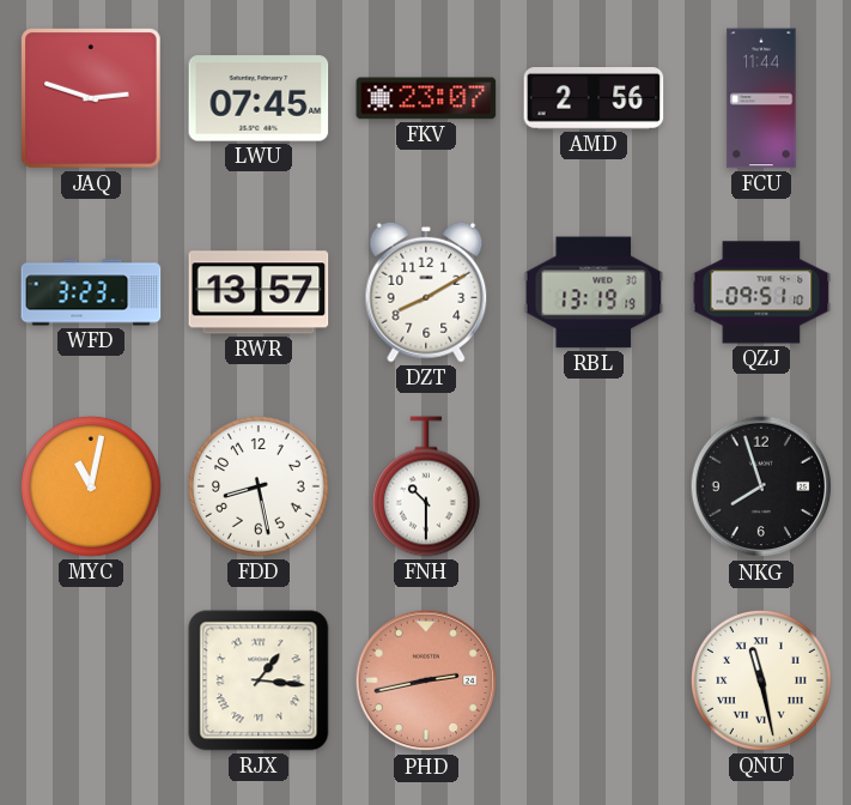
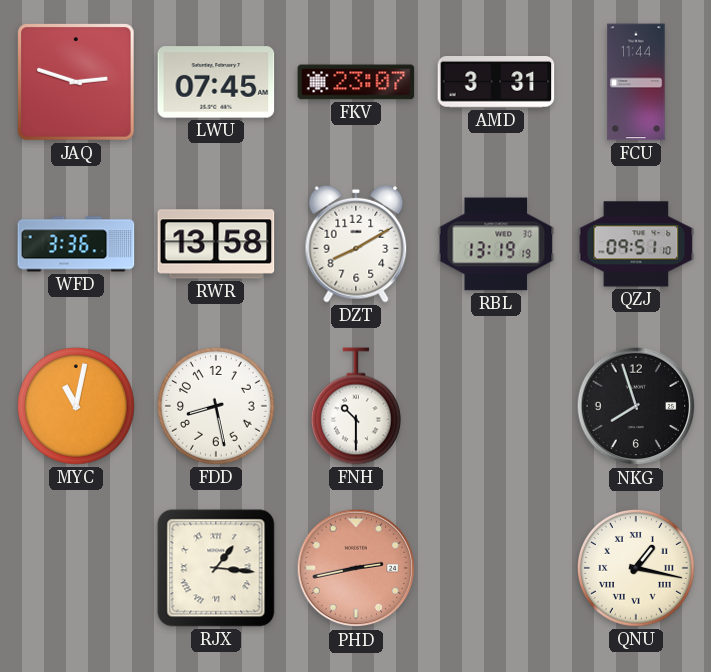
AMD: 2:56 -> 3:31
WFD: 3:23 -> 3:36
RWR: 13:57 -> 13:58
QNU: 11:28 -> 1:17
